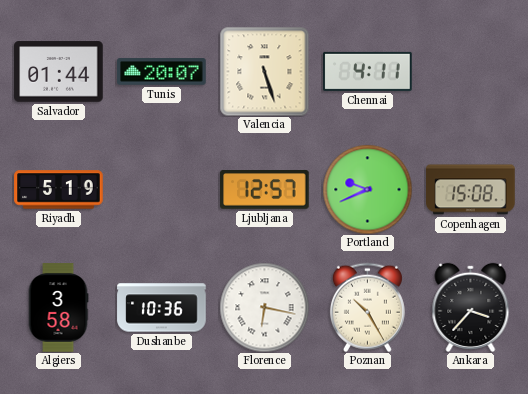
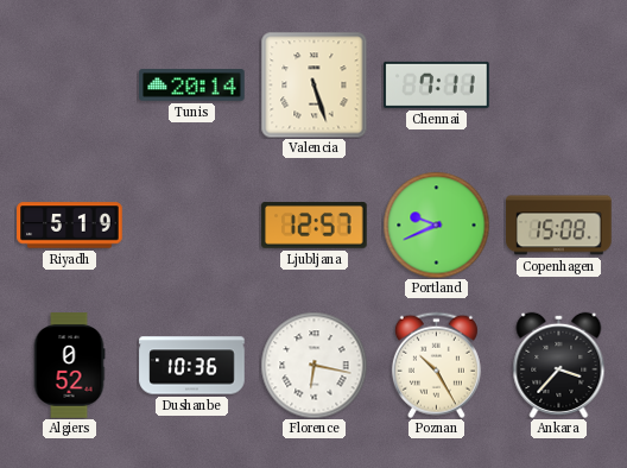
Salvador: 01:44 -> none
Tunis: 20:07 -> 20:14
Chennai: 4:11 -> 7:11
Algiers: 3:58 -> 0:52
